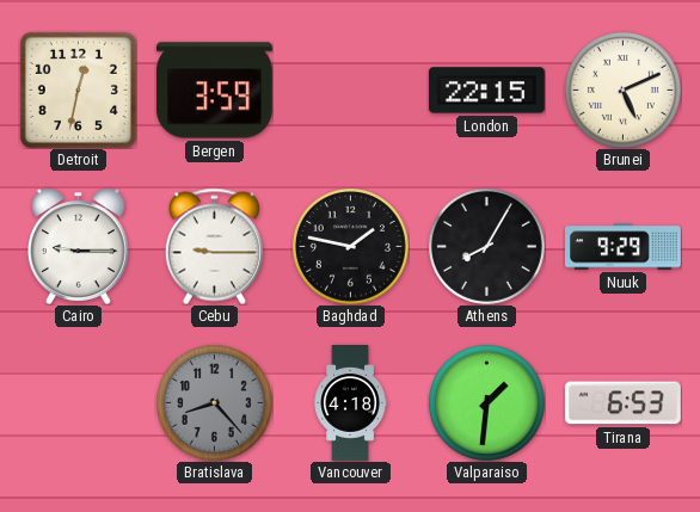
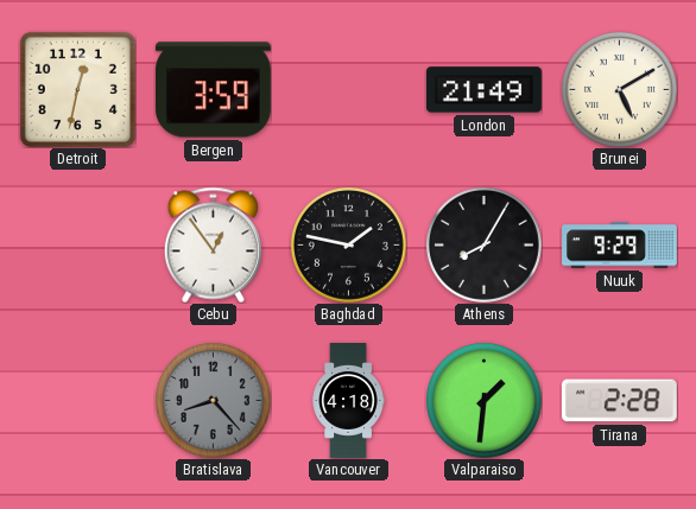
London: 22:15 -> 21:49
Brunei: 5:11 -> 5:10
Cairo: 9:15 -> none
Cebu: 9:15 -> 12:54
Tirana: 6:53 -> 2:28
